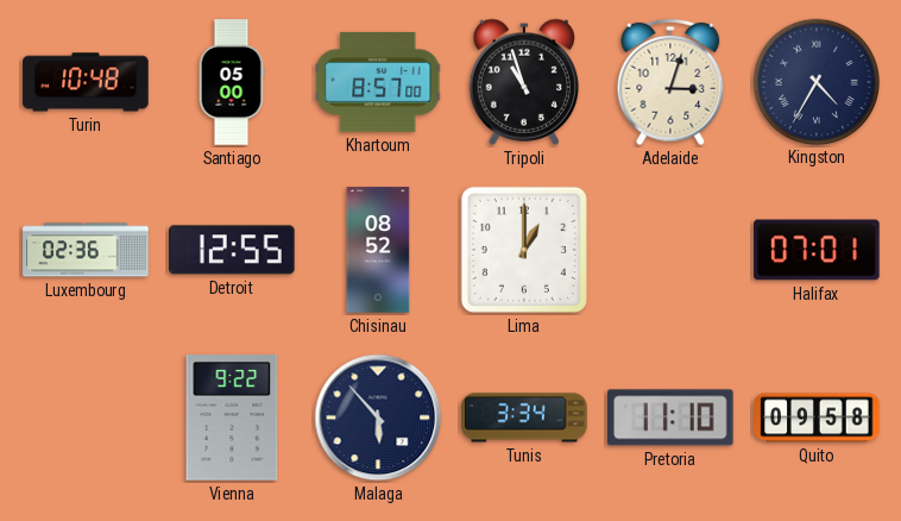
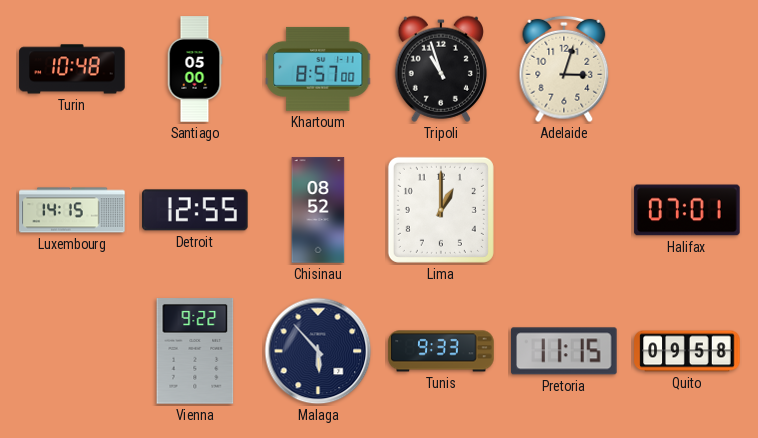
Kingston: 4:35 -> none
Luxembourg: 02:36 -> 14:15
Tunis: 3:34 -> 9:33
Pretoria: 11:10 -> 11:15
